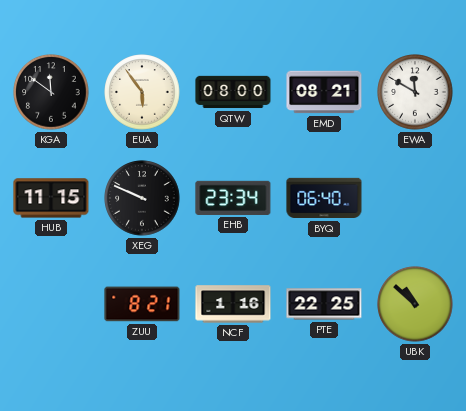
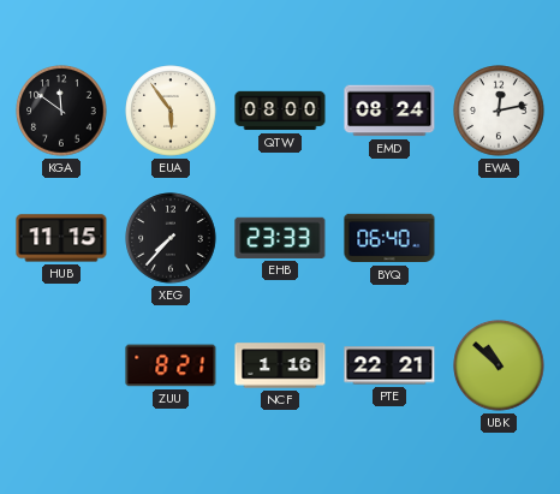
EMD: 08:21 -> 08:24
EWA: 11:50 -> 12:13
XEG: 9:49 -> 7:37
EHB: 23:34 -> 23:33
PTE: 22:25 -> 22:21
